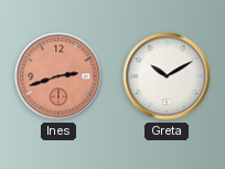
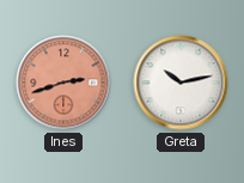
Greta: 10:10 -> 10:13
